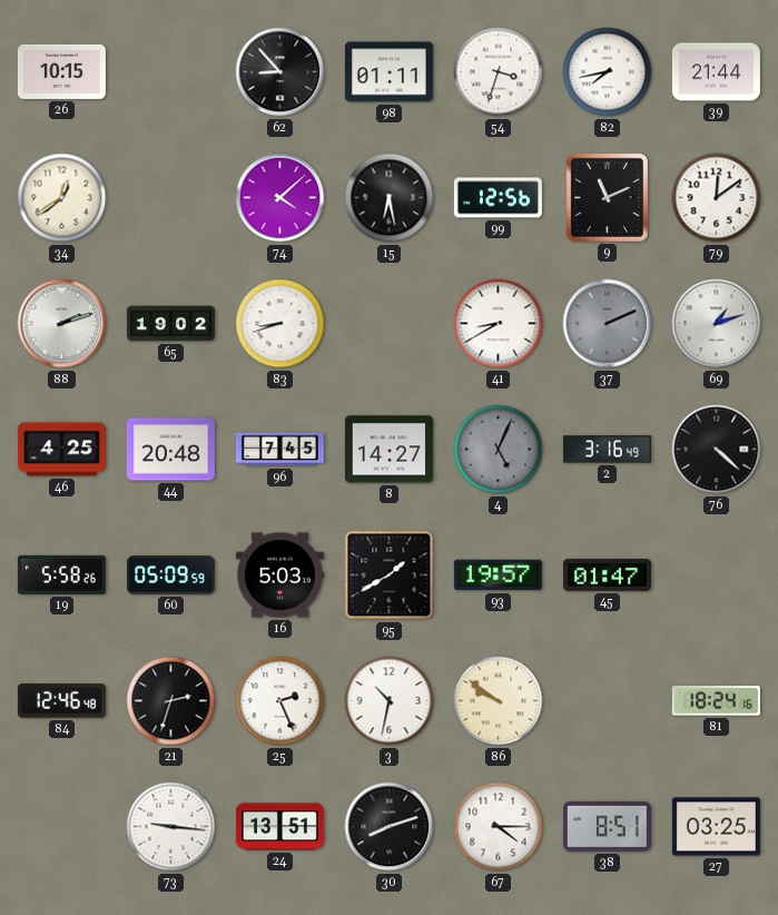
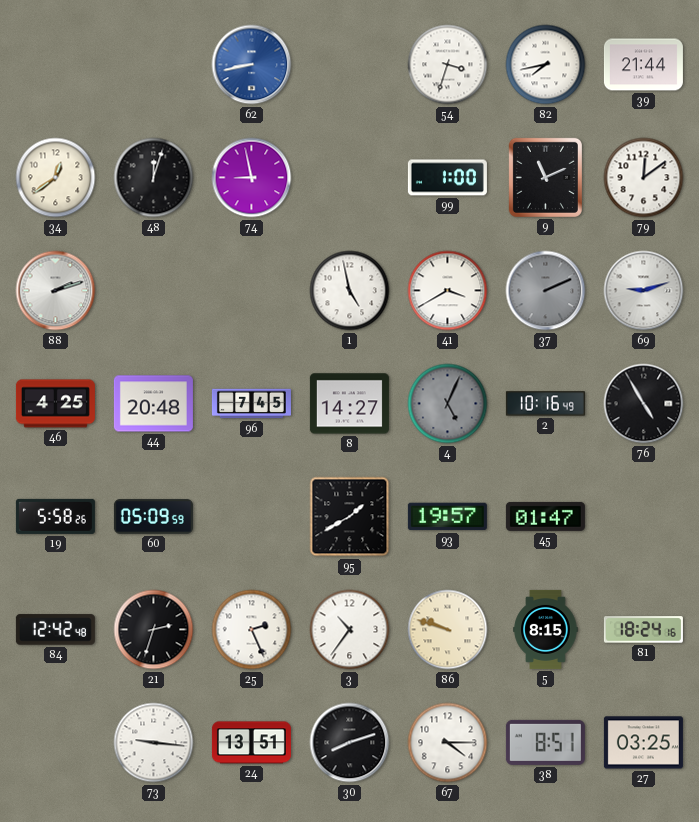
26: 10:15 -> none
62: 8:53 -> 8:43
62 dial: black -> blue
98: 01:11 -> none
48: none -> 12:03
74: 4:08 -> 8:58
15: 6:28 -> none
99: 12:56 -> 1:00
65: 19:02 -> none
83: 8:42 -> none
1: none -> 4:58
41: 8:40 -> 3:40
69: 1:12 -> 9:12
2: 3:16 -> 10:16
76: 4:22 -> 4:55
16: 5:03 -> none
84: 12:46 -> 12:42
3: 10:32 -> 10:36
86: 9:51 -> 9:48
5: none -> 8:15
